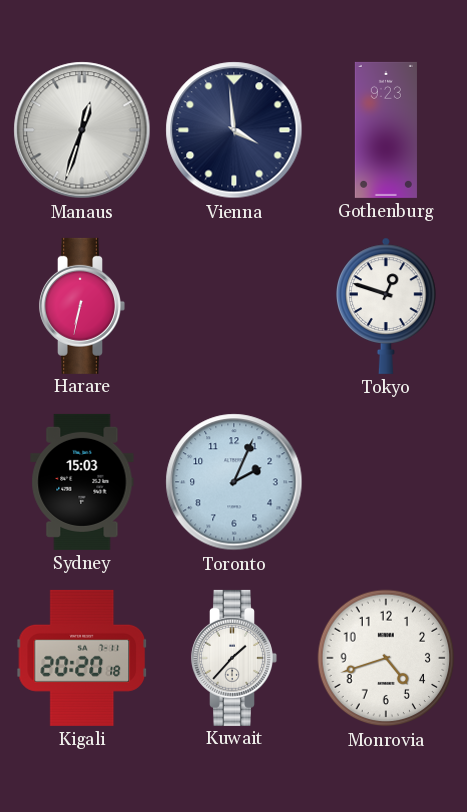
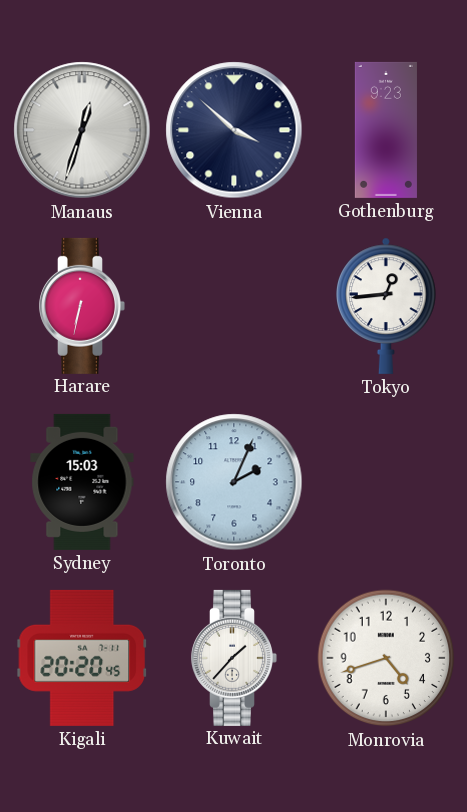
Vienna: 3:59 -> 3:52
Tokyo: 12:48 -> 12:44
Kigali: 20:20:18 -> 20:20:45
